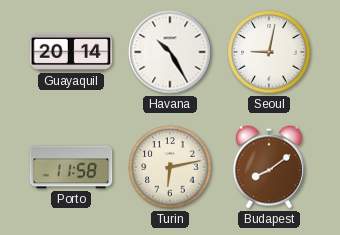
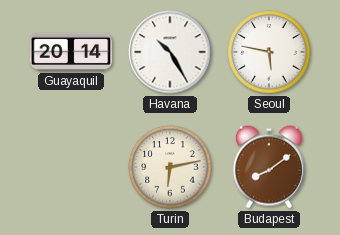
Seoul: 9:02 -> 5:47
Porto: 11:58 -> none
